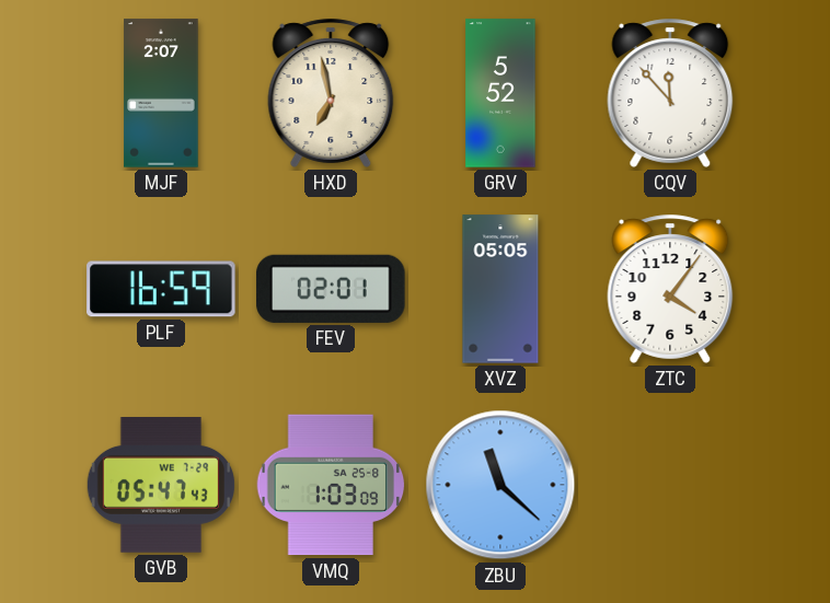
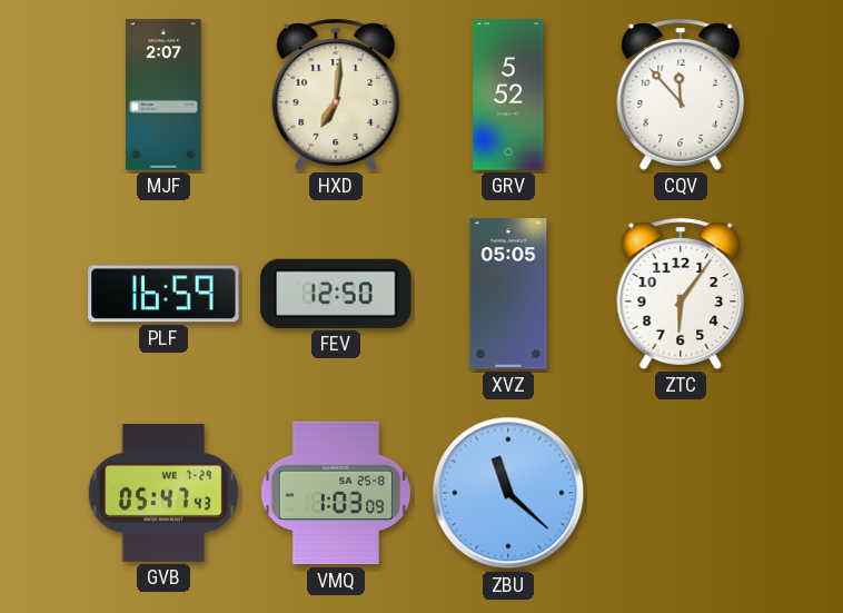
HXD: 6:58 -> 7:01
FEV: 02:01 -> 12:50
ZTC: 4:06 -> 6:06
